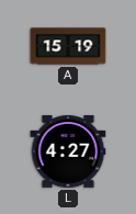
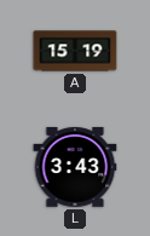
L: 4:27 -> 3:43
